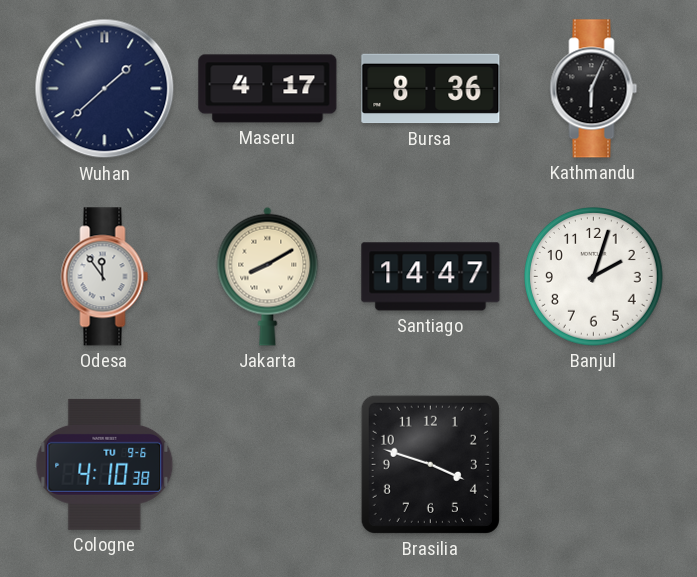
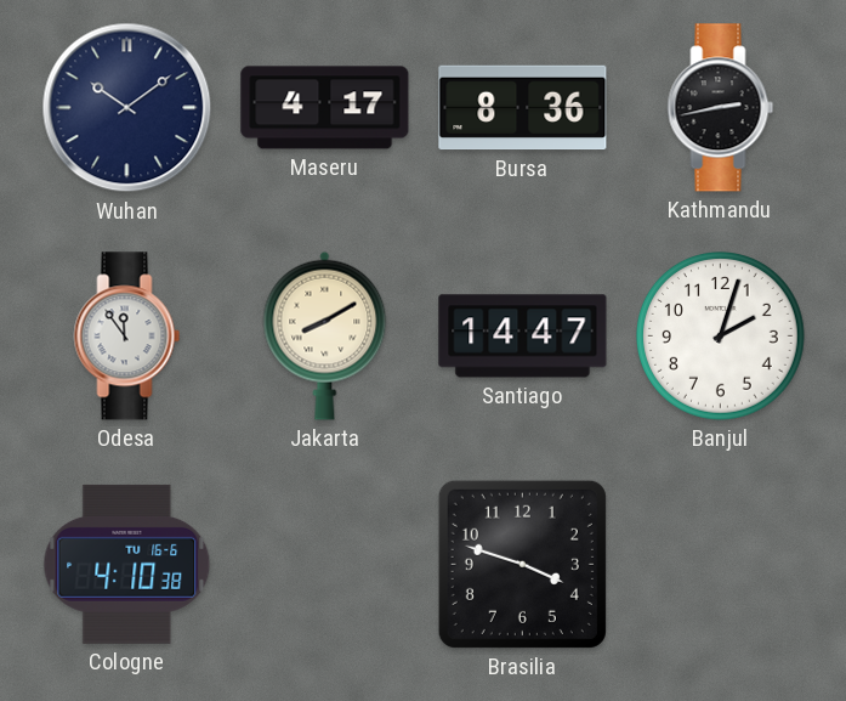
Wuhan: 1:38 -> 10:09
Kathmandu: 6:04 -> 2:43
Cologne date: TU 9-6 -> TU 16-6
